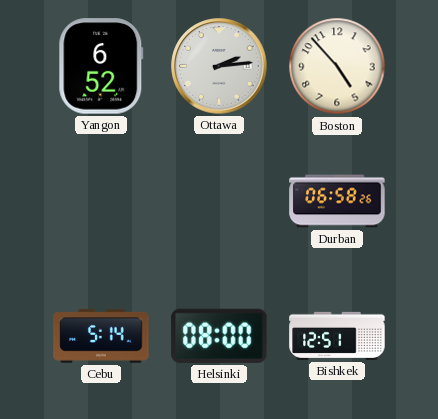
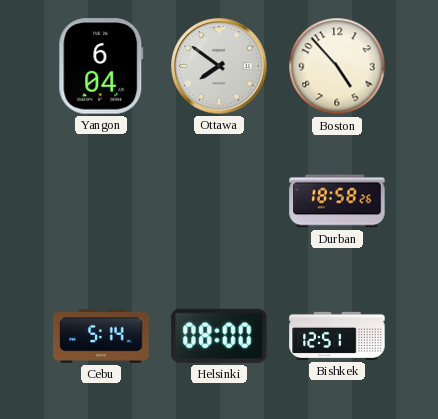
Yangon: 6:52 -> 6:04
Ottawa: 2:14 -> 7:51
Durban: 06:58 -> 18:58
